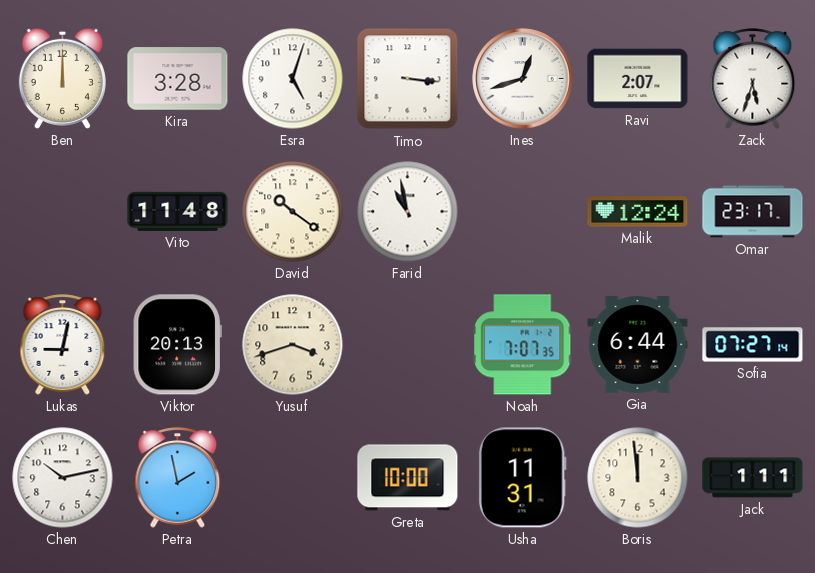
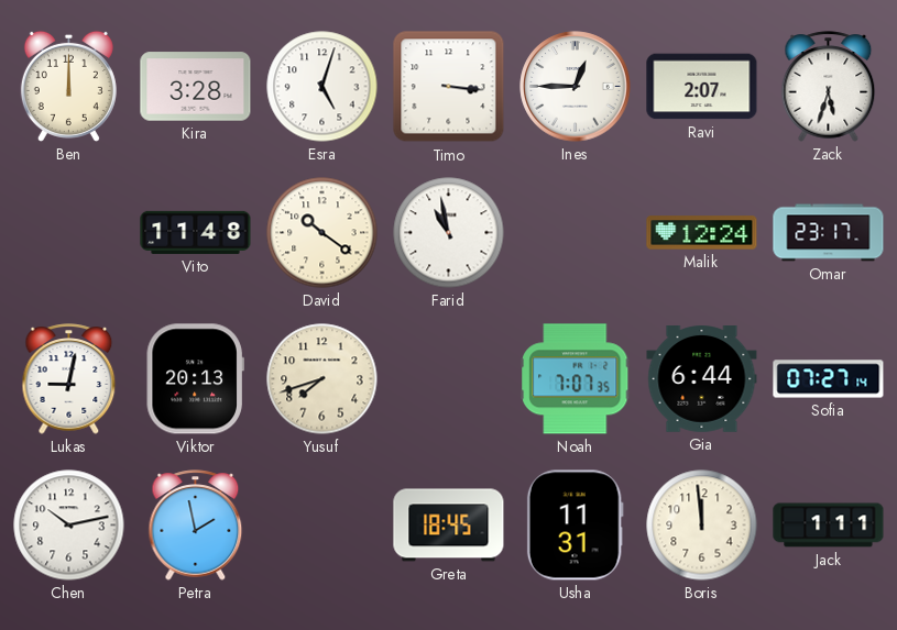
Ines: 12:42 -> 12:45
Yusuf: 3:42 -> 7:42
Greta: 10:00 -> 18:45
